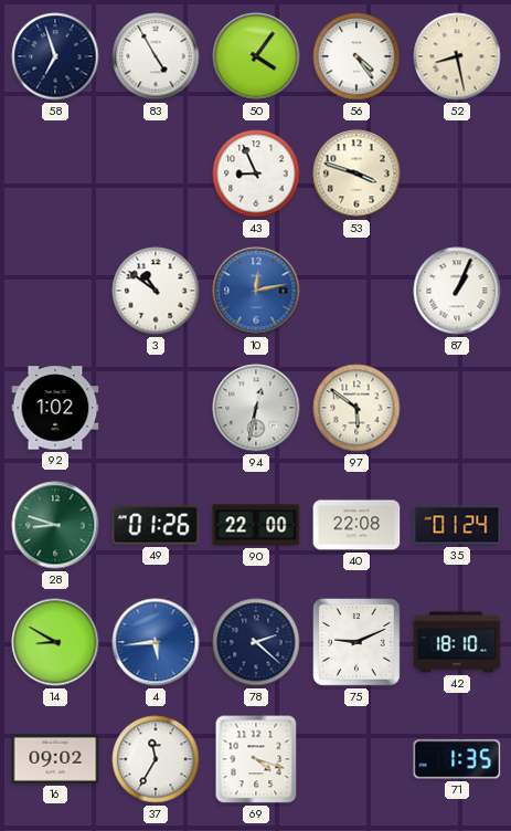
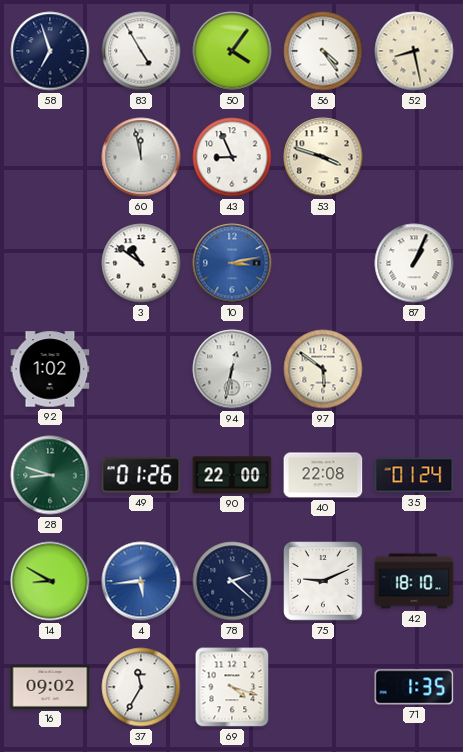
60: none -> 11:58
10: 12:13 -> 3:13
